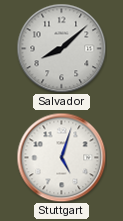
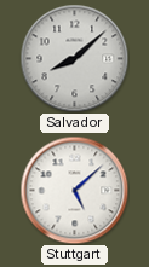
Stuttgart: 5:03 -> 5:08
